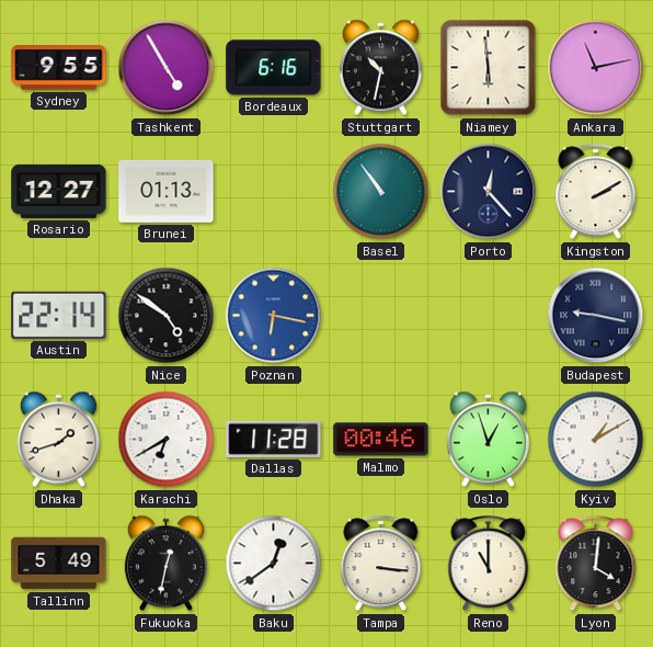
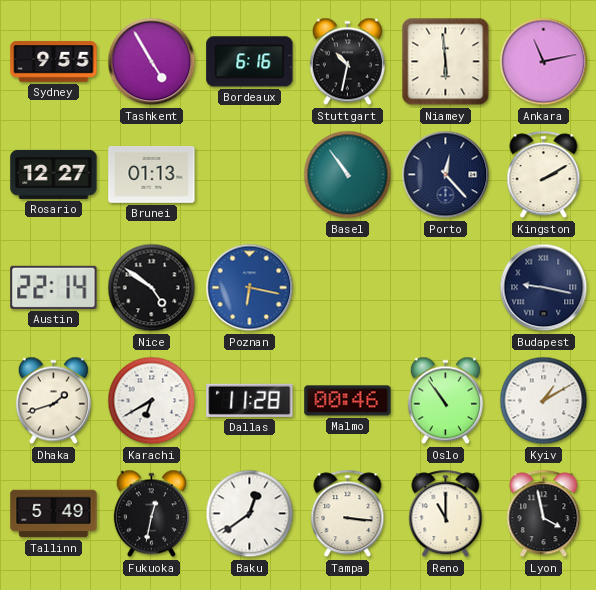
Oslo: 12:57 -> 10:54
Lyon: 4:01 -> 3:58
